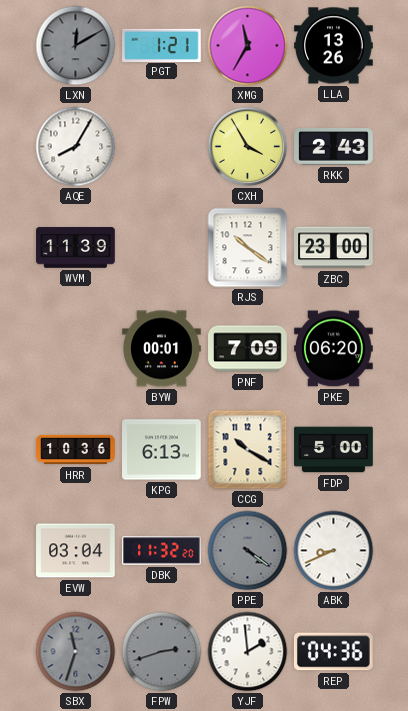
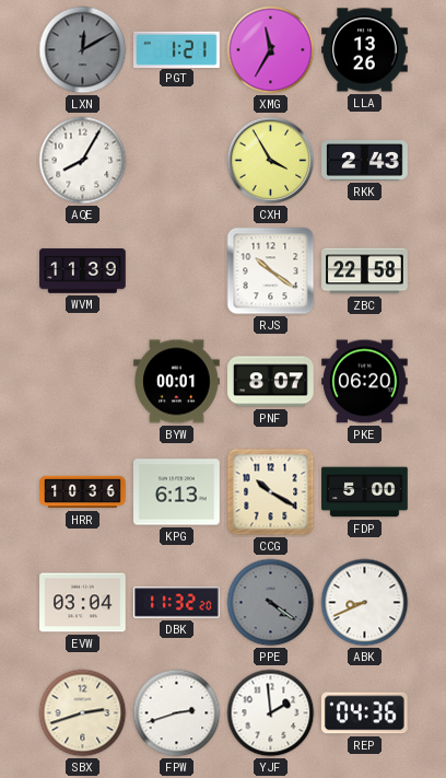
ZBC: 23:00 -> 22:58
PNF: 7:09 -> 8:07
SBX: 11:33 -> 2:42
SBX dial: grey -> cream
FPW dial: grey -> white
